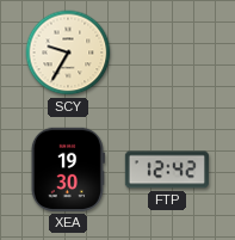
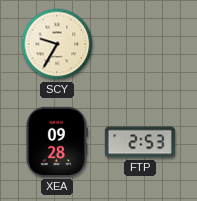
XEA: 19:30 -> 09:28
FTP: 12:42 -> 2:53
